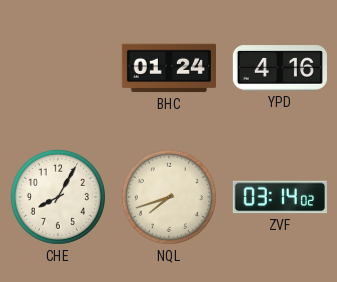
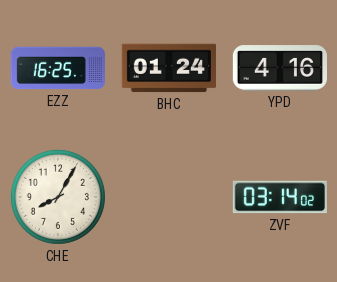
EZZ: none -> 16:25
NQL: 7:42 -> none
